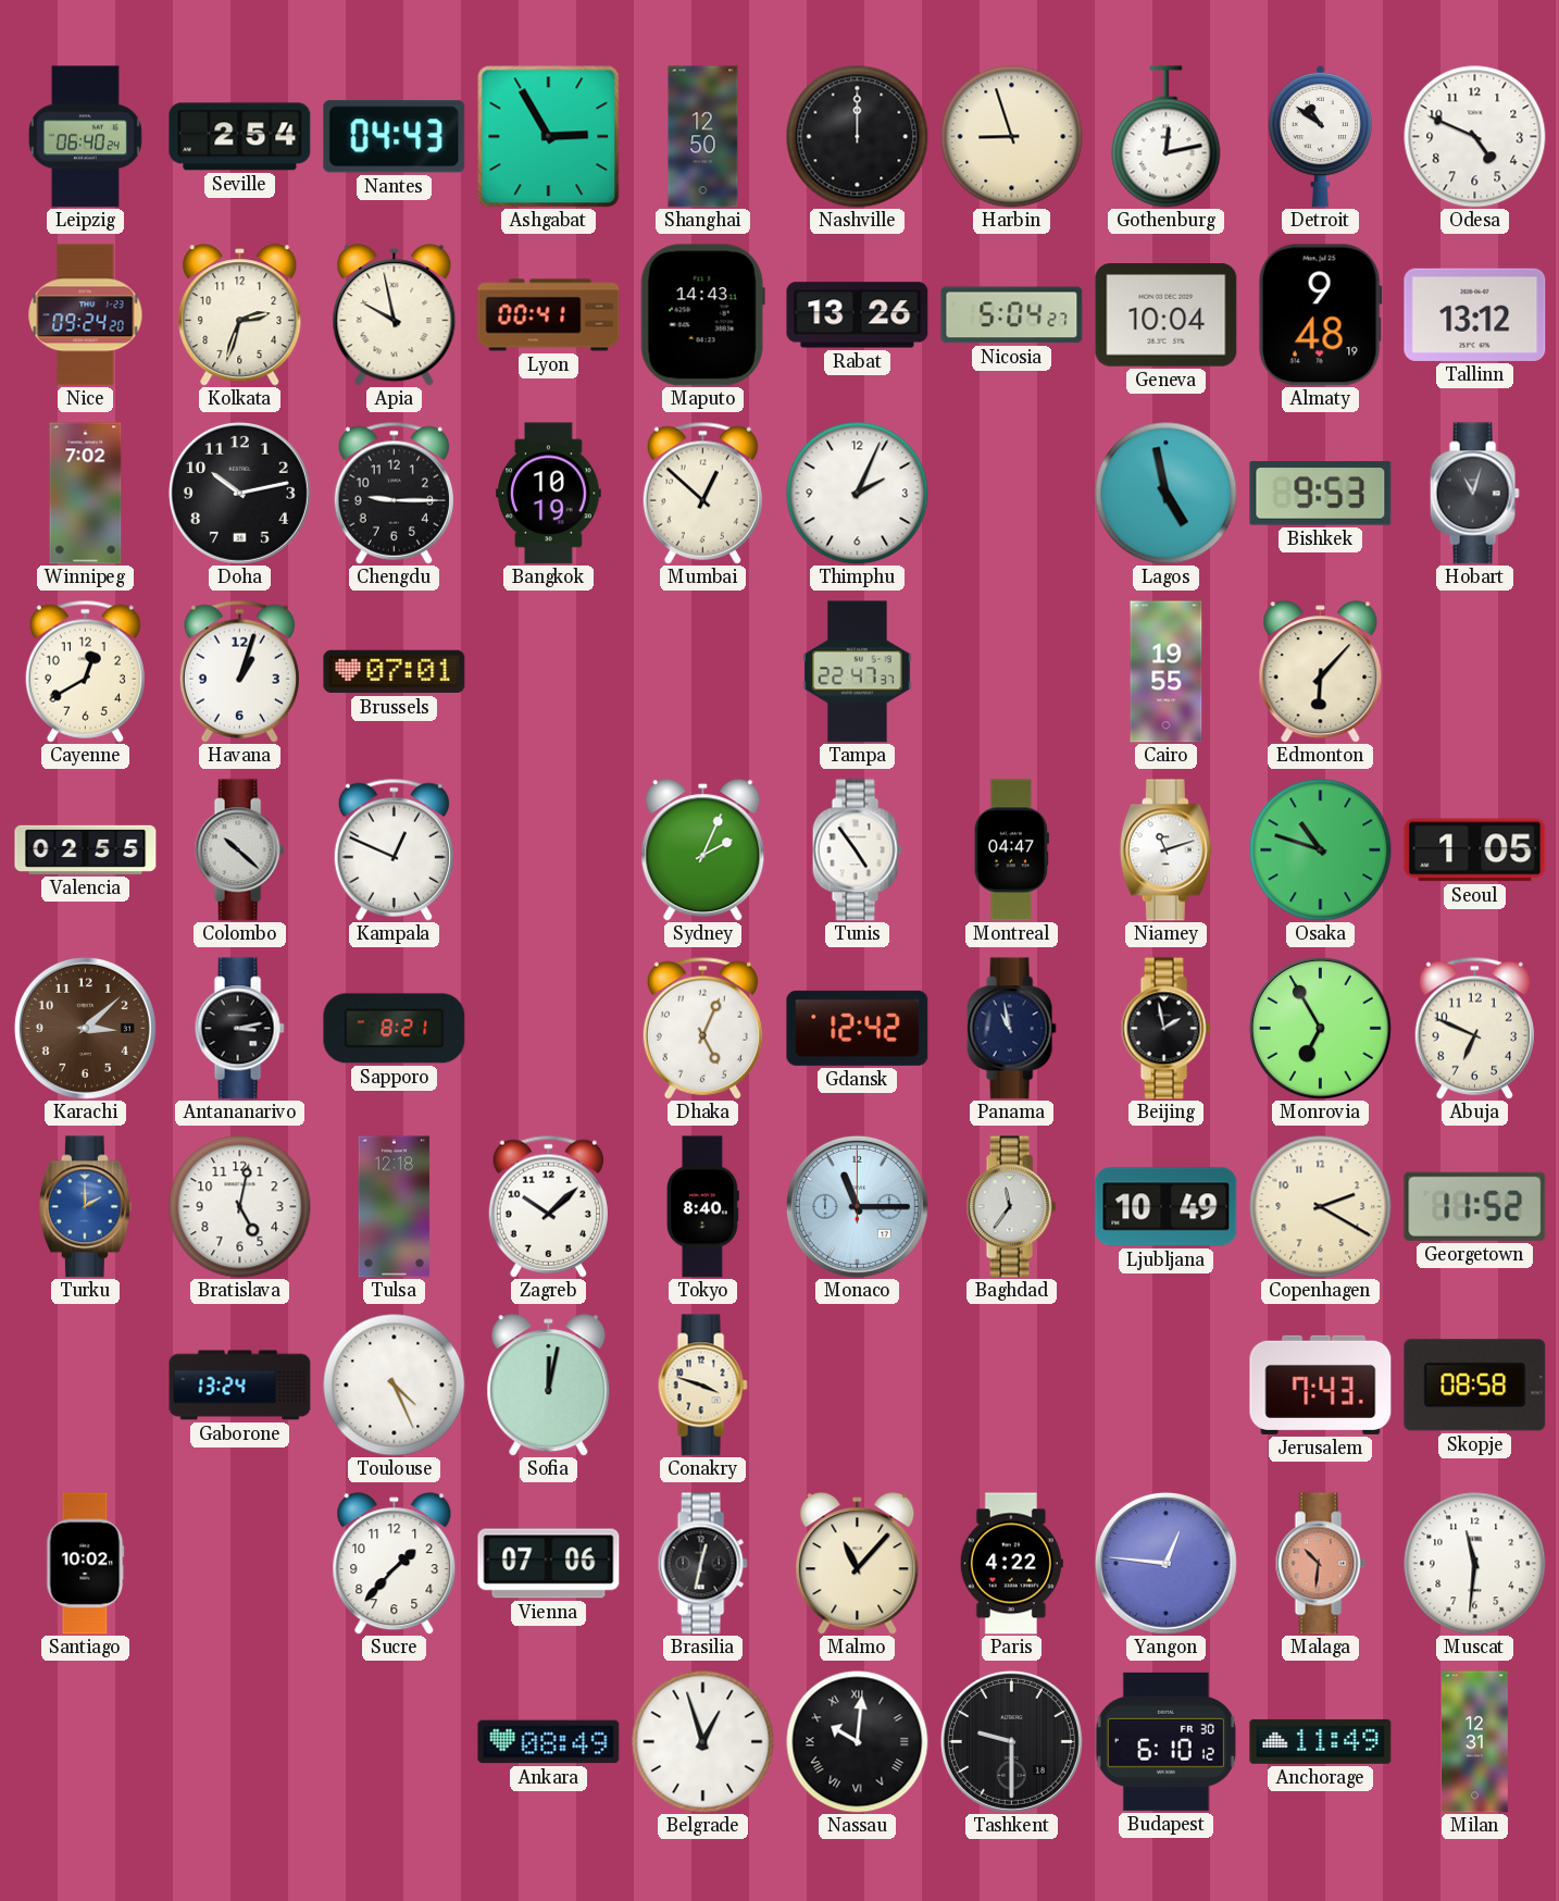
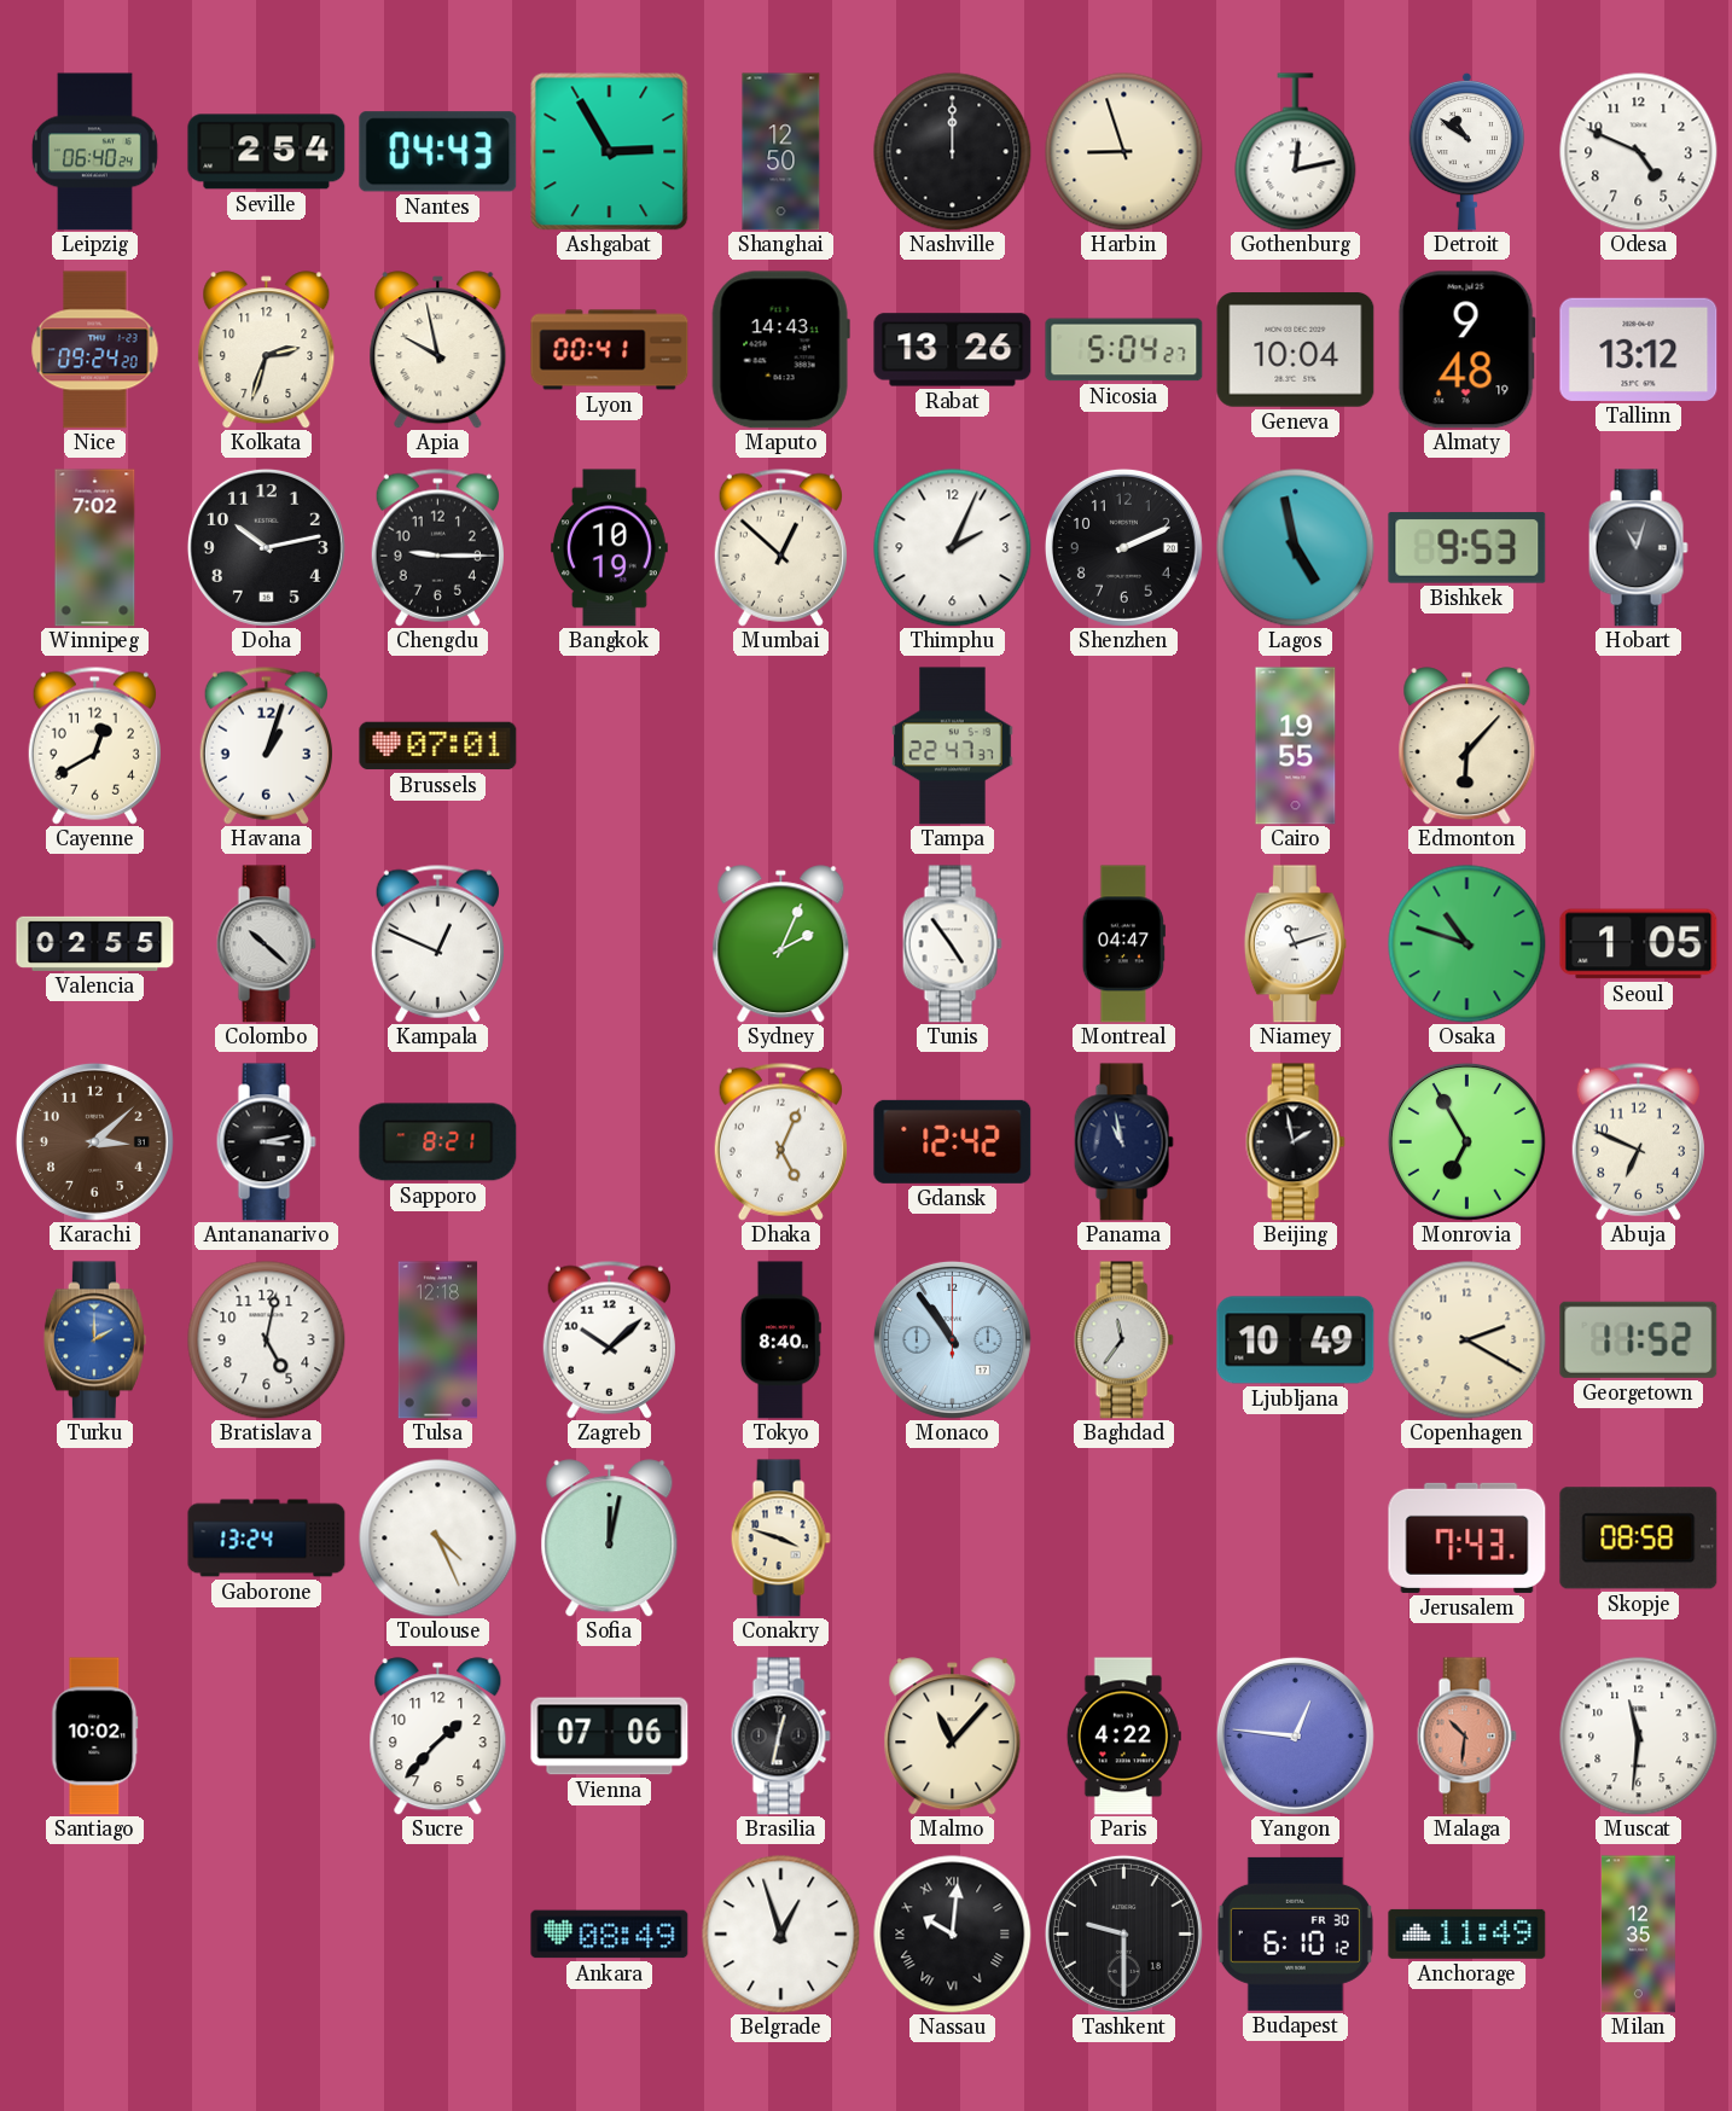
Shenzhen: none -> 2:11
Monaco: 11:15 -> 10:54
Milan: 12:31 -> 12:35
